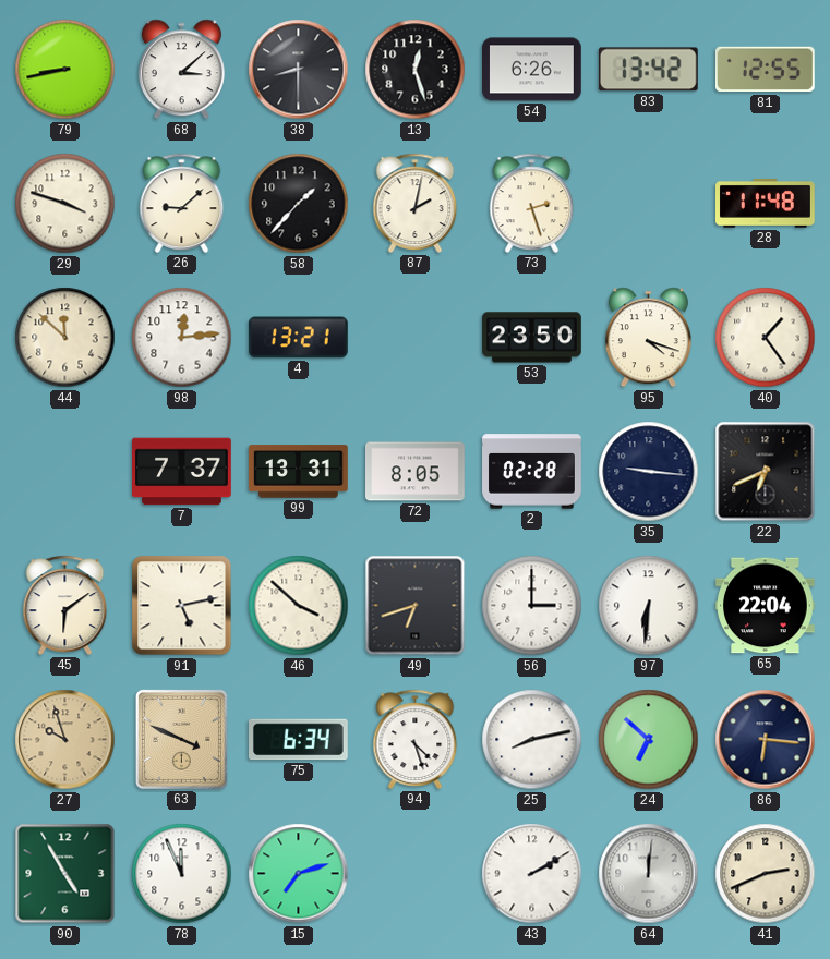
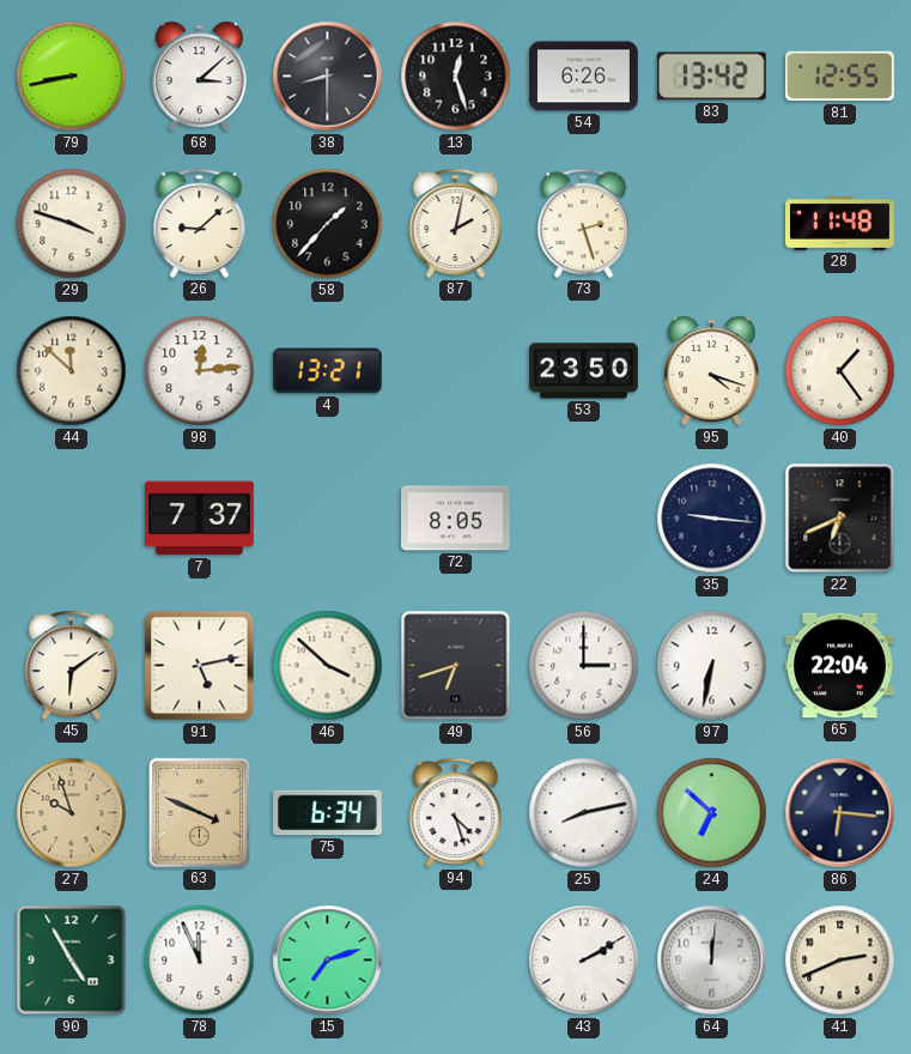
99: 13:31 -> none
2: 02:28 -> none
97: 6:31 -> 6:32
